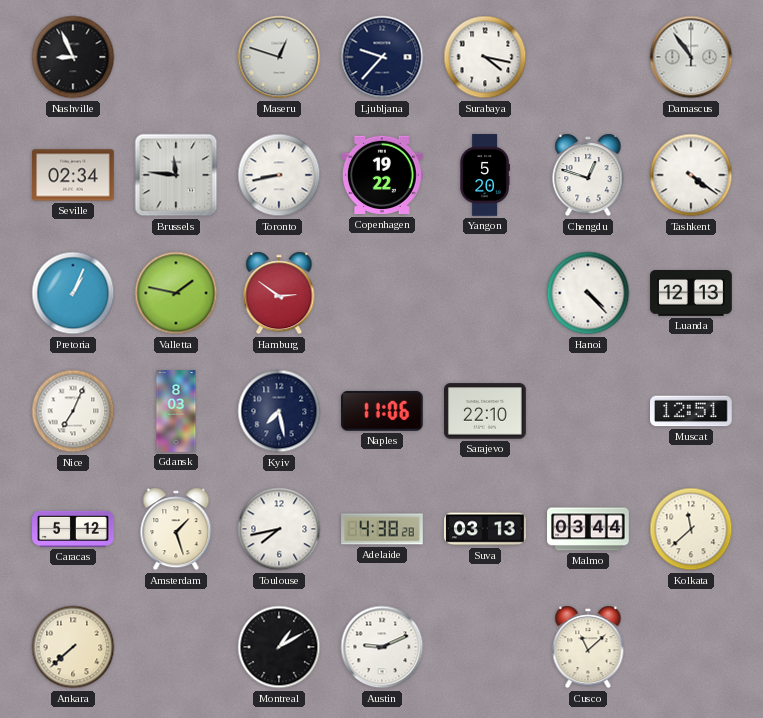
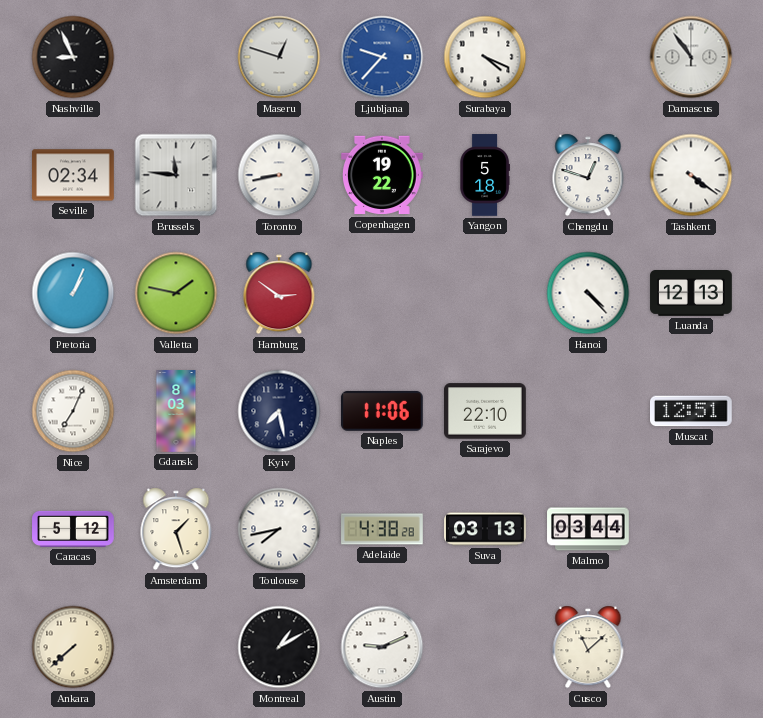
Ljubljana dial: navy -> blue
Surabaya: 4:17 -> 4:19
Yangon: 5:20 -> 5:18
Kolkata: 11:38 -> none
